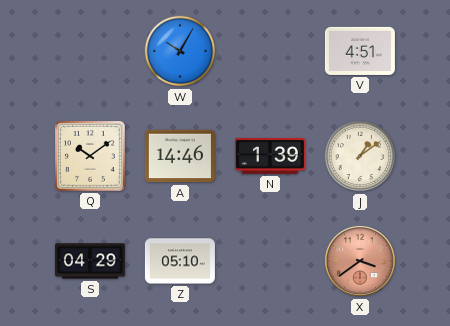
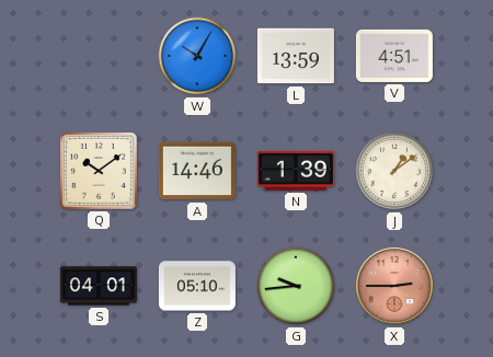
L: none -> 13:59
S: 04:29 -> 04:01
G: none -> 9:44
X: 3:39 -> 2:45
